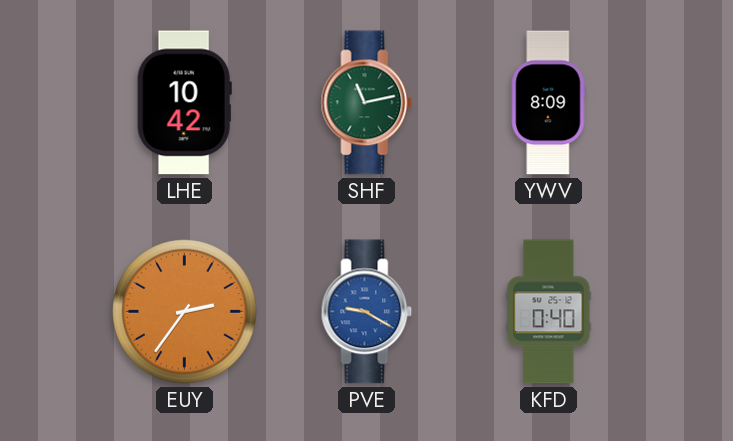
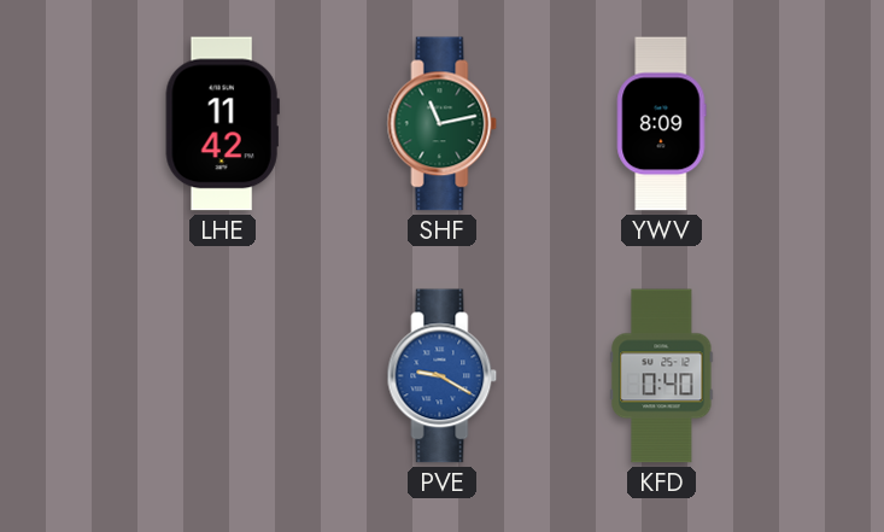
LHE: 10:42 -> 11:42
EUY: 2:36 -> none
